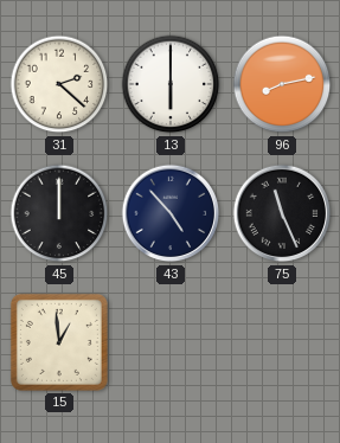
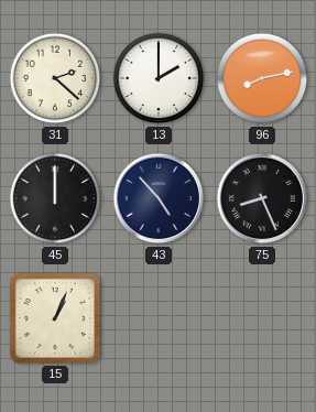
13: 6:00 -> 2:00
75: 11:26 -> 8:26
15: 12:59 -> 1:04
